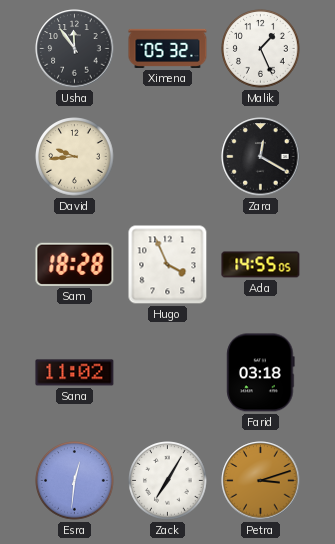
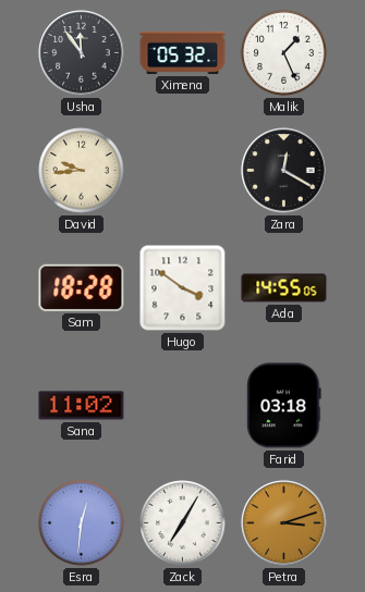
Hugo: 3:56 -> 3:51
